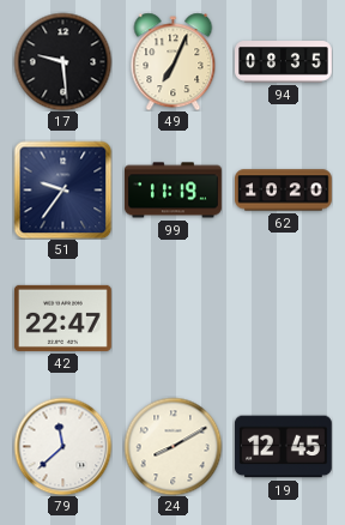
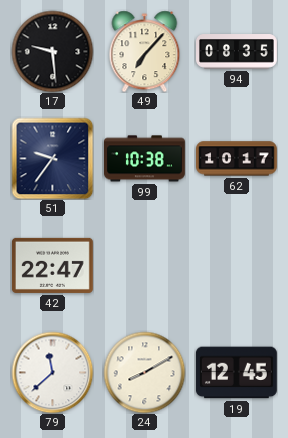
49: 7:04 -> 7:07
99: 11:19 -> 10:38
62: 10:20 -> 10:17
